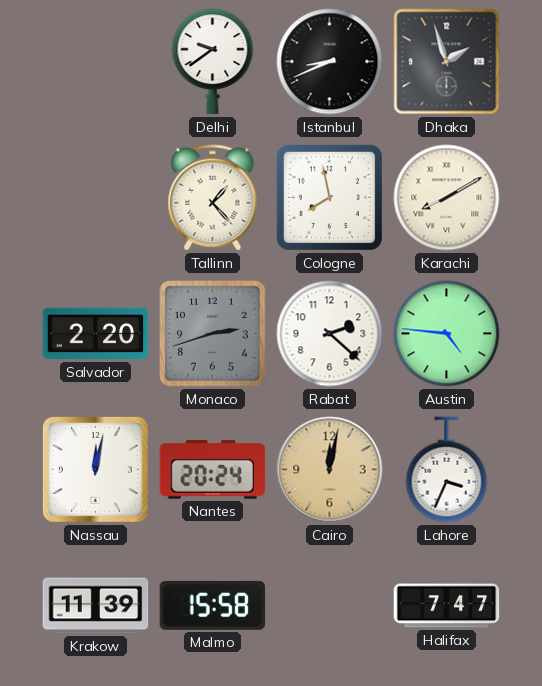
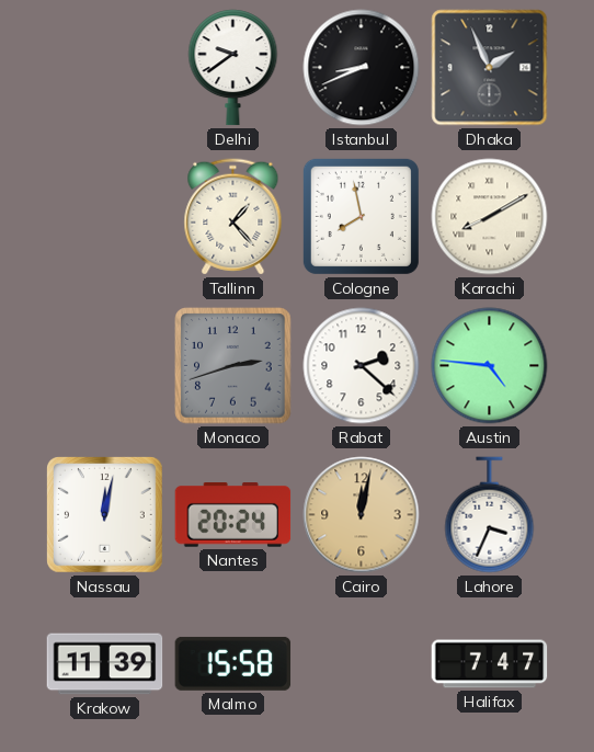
Dhaka: 1:57 -> 1:56
Salvador: 2:20 -> none
